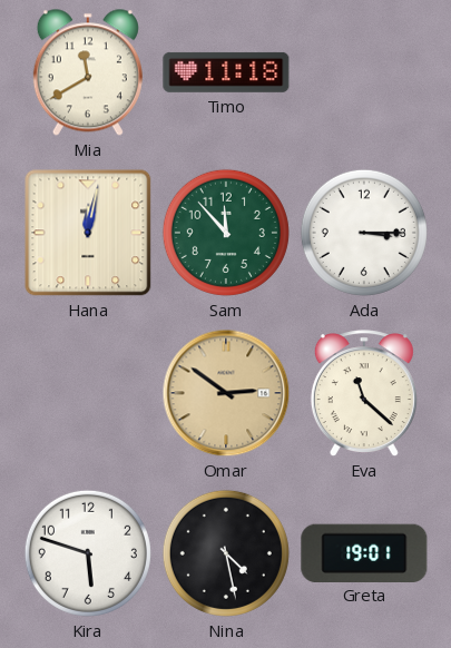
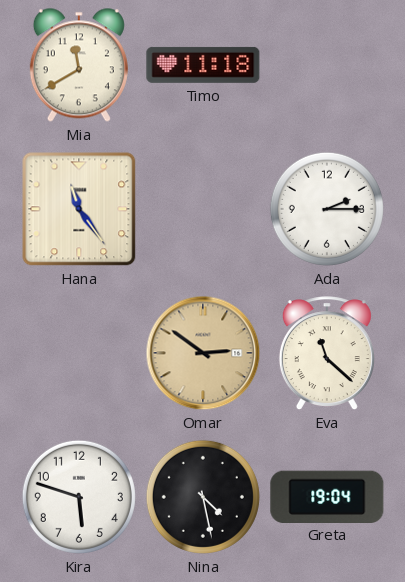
Hana: 12:02 -> 11:24
Sam: 11:53 -> none
Ada: 3:15 -> 2:15
Greta: 19:01 -> 19:04
